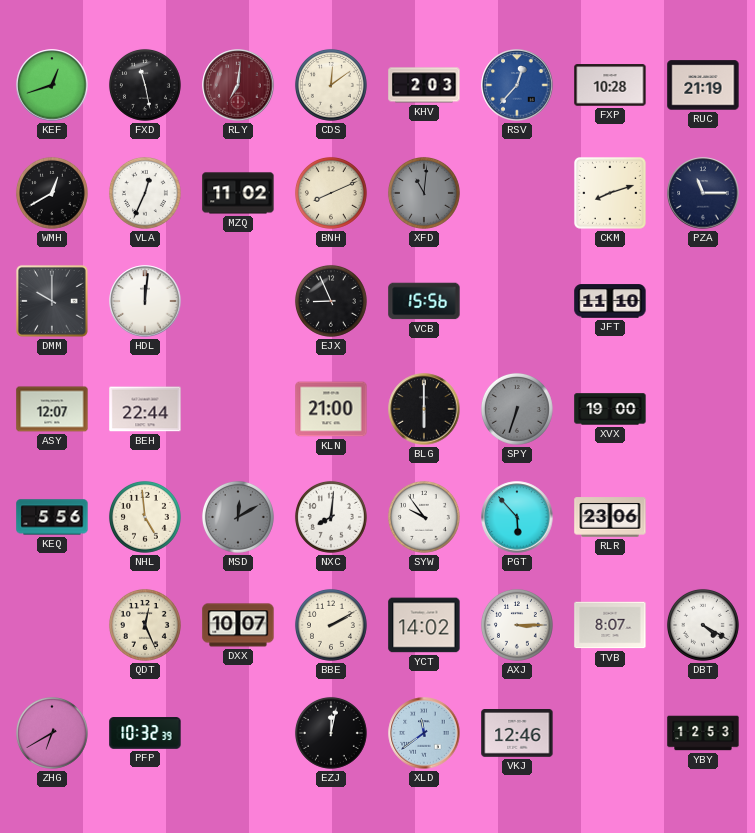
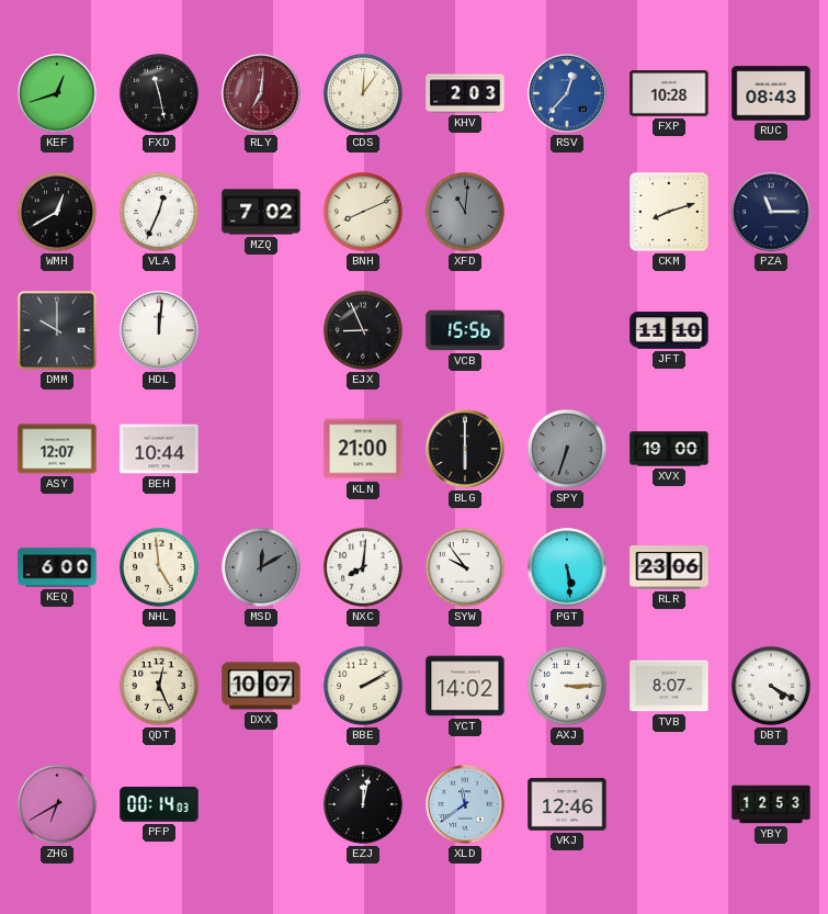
CDS: 12:09 -> 12:06
RUC: 21:19 -> 08:43
MZQ: 11:02 -> 7:02
BEH: 22:44 -> 10:44
KEQ: 5:56 -> 6:00
PGT: 5:53 -> 5:29
PFP: 10:32 -> 00:14
